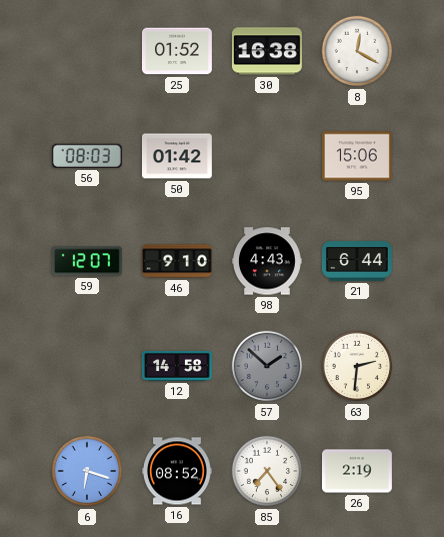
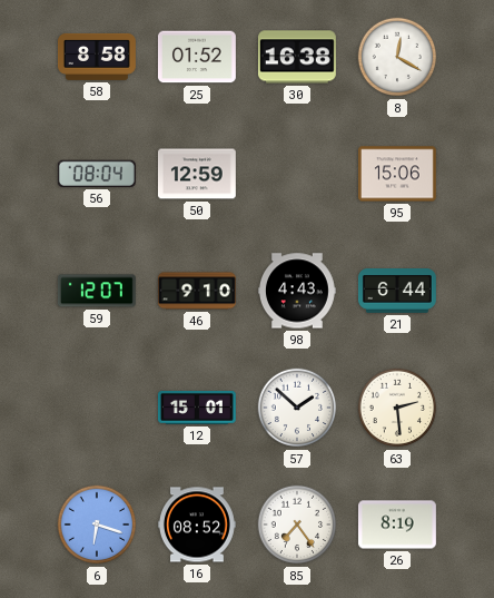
58: none -> 8:58
56: 08:03 -> 08:04
50: 01:42 -> 12:59
12: 14:58 -> 15:01
57 dial: grey -> white
63: 2:31 -> 2:29
26: 2:19 -> 8:19
